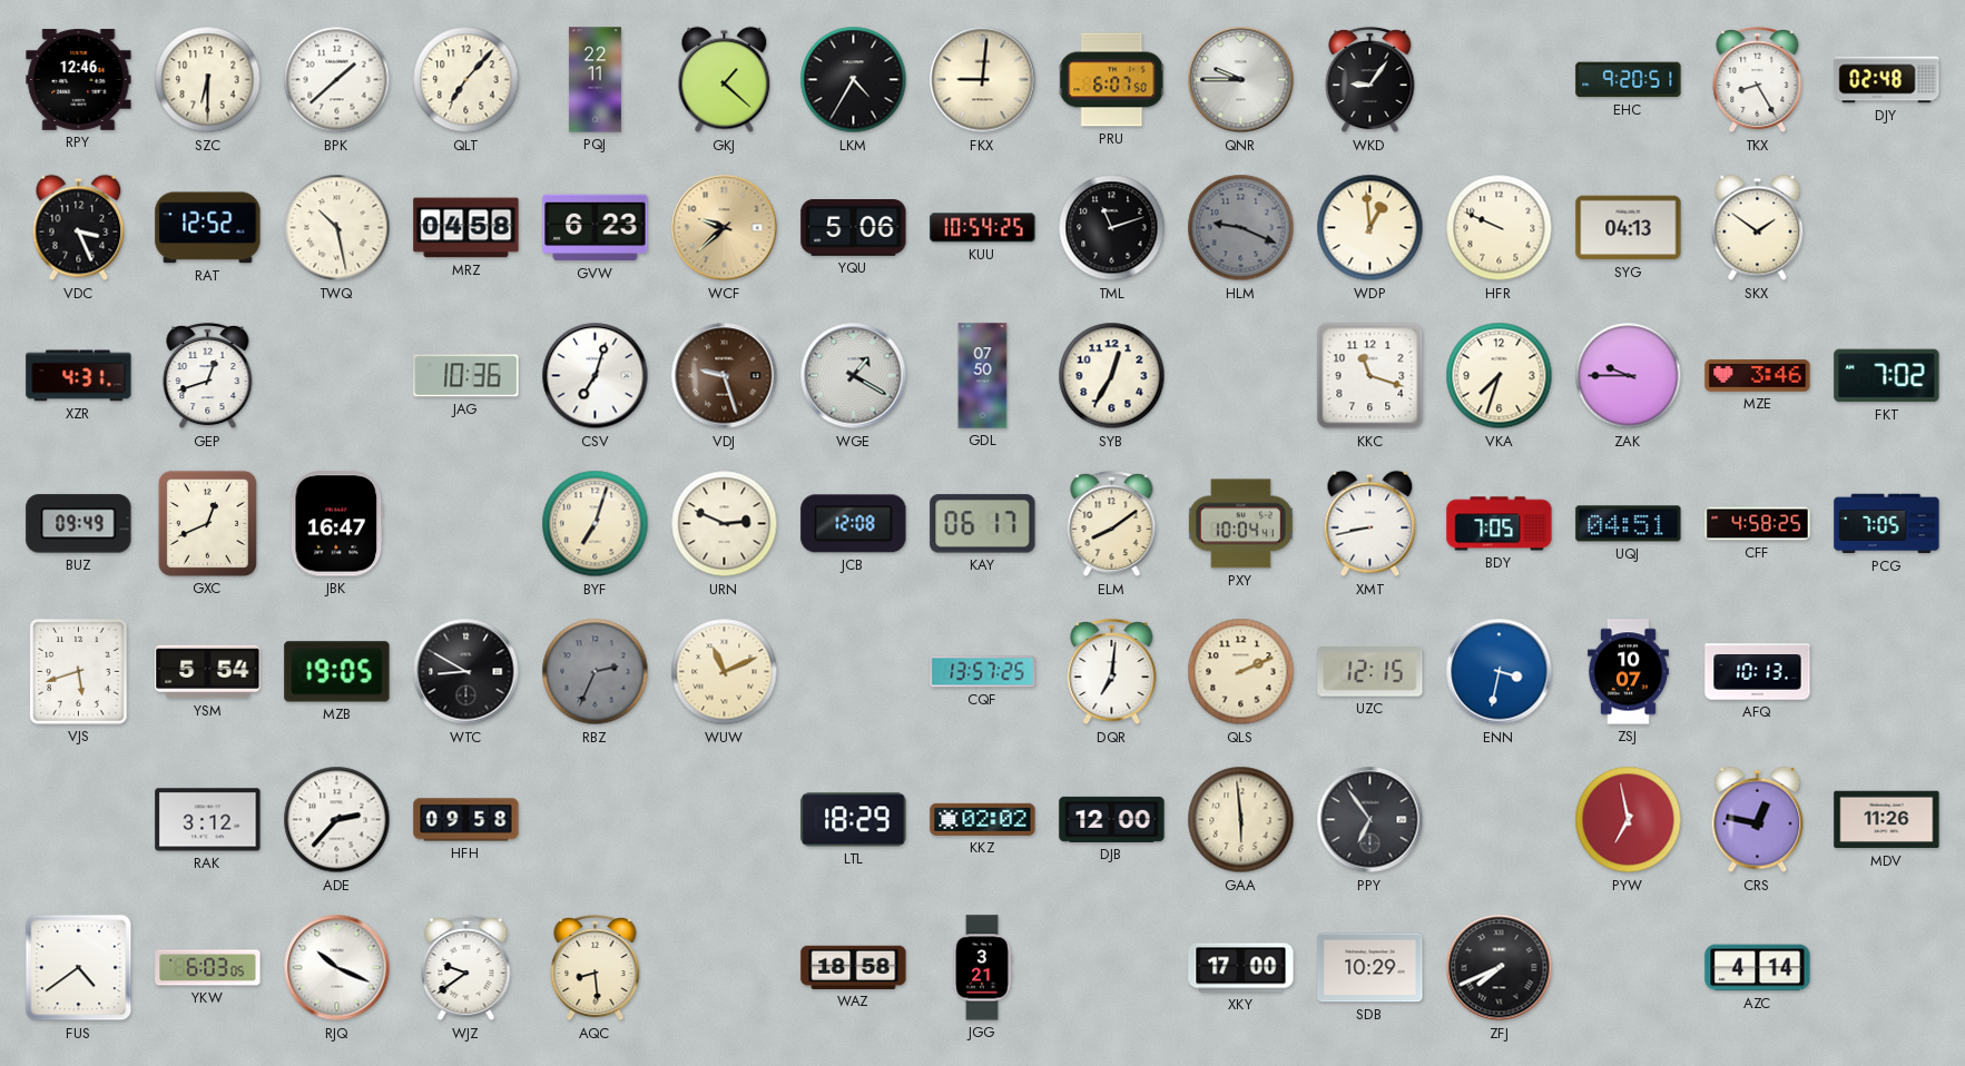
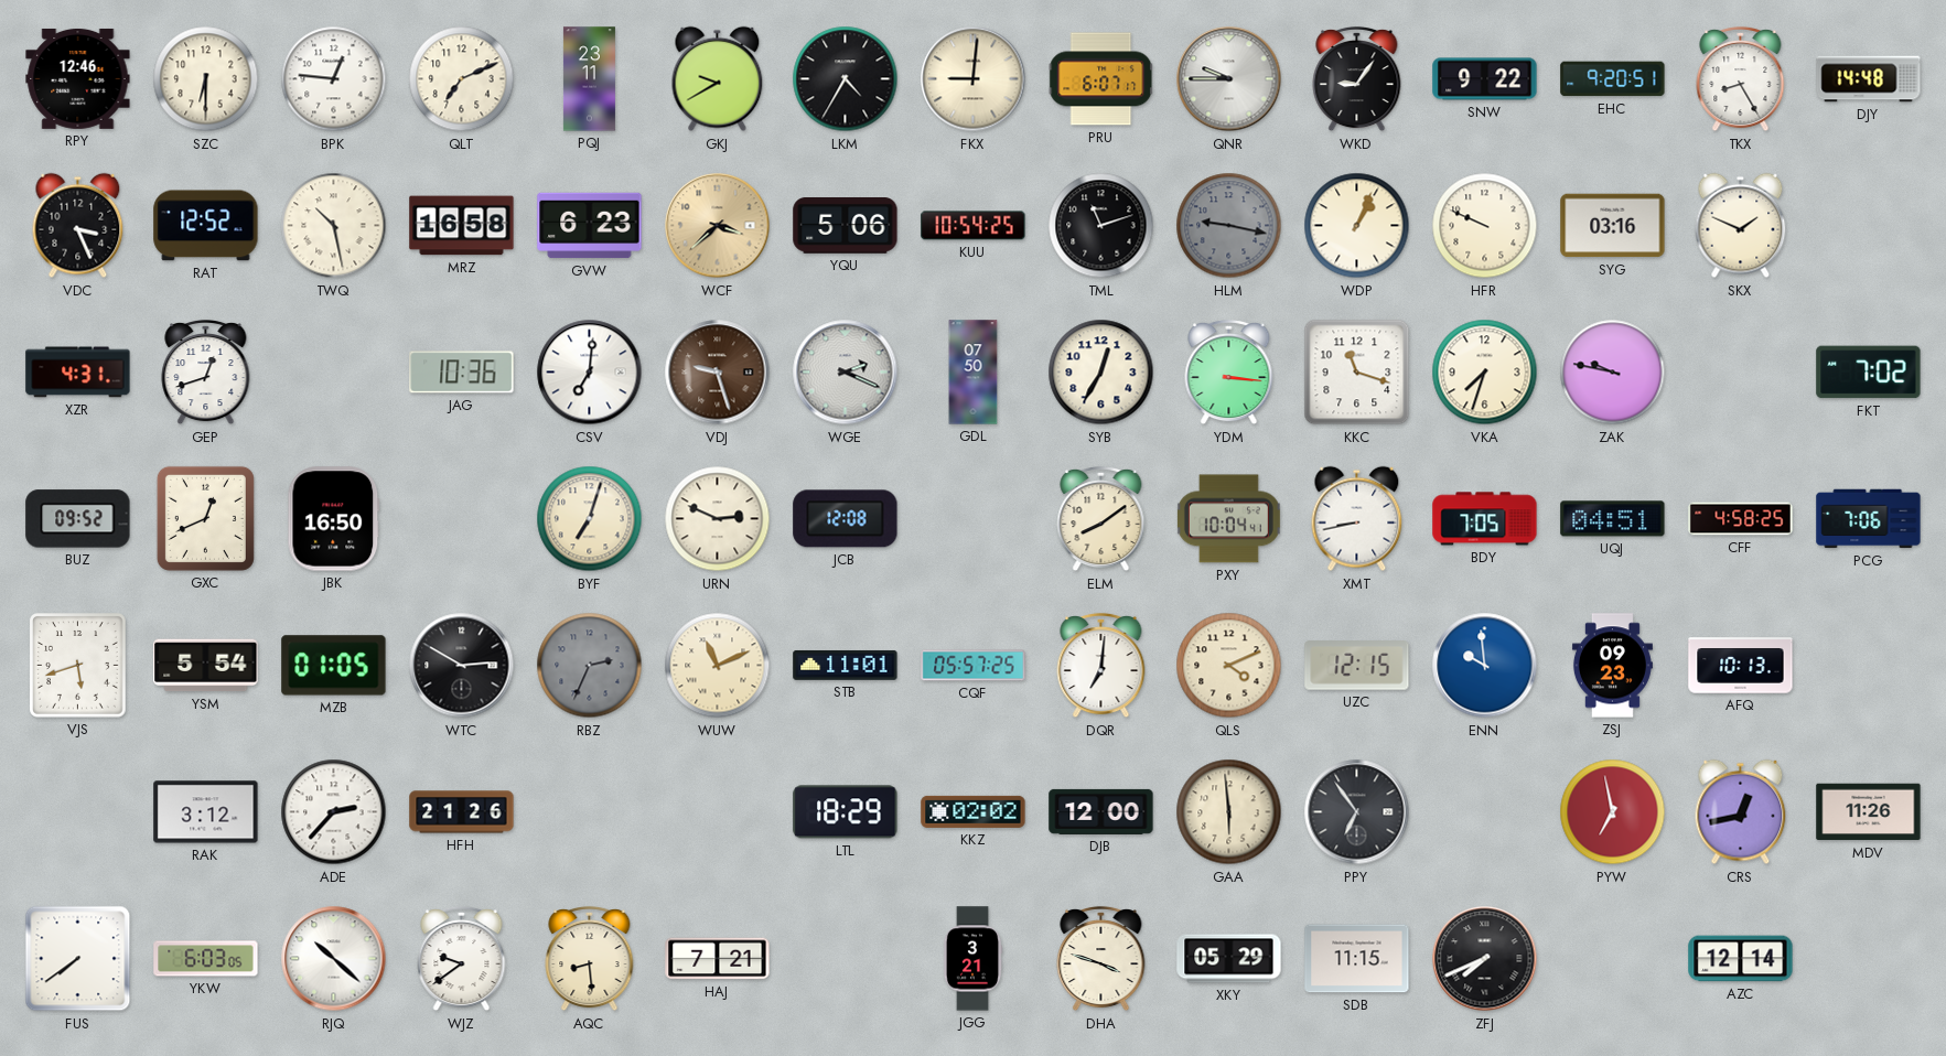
BPK: 1:38 -> 12:46
QLT: 7:07 -> 7:11
PQJ: 22:11 -> 23:11
GKJ: 1:22 -> 9:40
PRU: 6:07:50 -> 6:07:17
SNW: none -> 9:22
DJY: 02:48 -> 14:48
MRZ: 04:58 -> 16:58
WCF: 9:38 -> 3:38
HLM: 9:19 -> 9:17
WDP: 12:59 -> 1:04
SYG: 04:13 -> 03:16
SKX: 1:51 -> 1:49
CSV: 7:03 -> 7:01
WGE: 1:20 -> 2:19
YDM: none -> 3:16
ZAK: 9:45 -> 9:47
MZE: 3:46 -> none
BUZ: 09:49 -> 09:52
JBK: 16:47 -> 16:50
KAY: 06:17 -> none
PCG: 7:05 -> 7:06
MZB: 19:05 -> 01:05
WTC: 8:50 -> 2:50
STB: none -> 11:01
CQF: 13:57 -> 05:57
QLS: 2:11 -> 4:11
ENN: 3:32 -> 9:59
ZSJ: 10:07 -> 09:23
HFH: 09:58 -> 21:26
CRS: 12:47 -> 12:43
FUS: 4:39 -> 7:39
RJQ: 10:19 -> 10:22
HAJ: none -> 7:21
WAZ: 18:58 -> none
DHA: none -> 3:48
XKY: 17:00 -> 05:29
SDB: 10:29 -> 11:15
AZC: 4:14 -> 12:14
